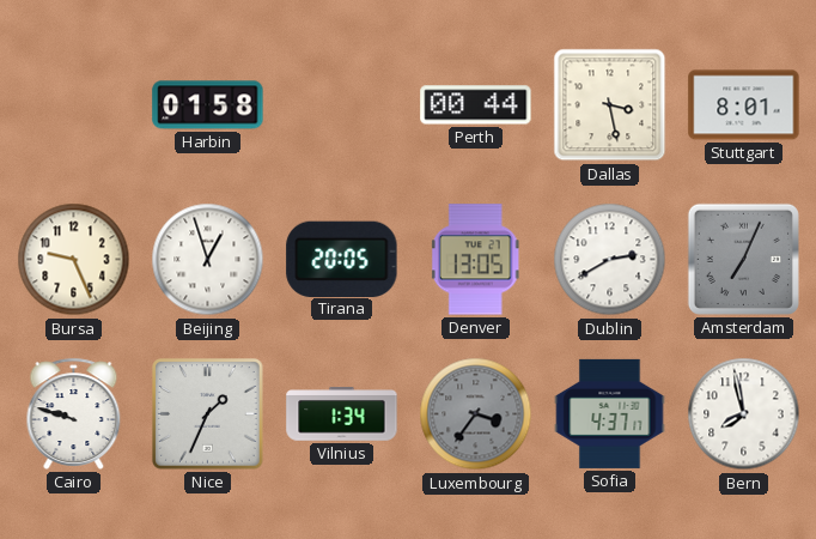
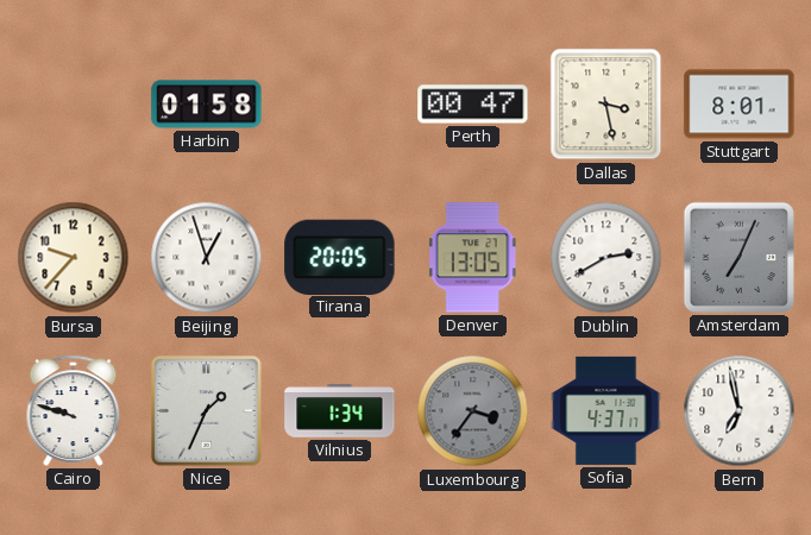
Perth: 00:44 -> 00:47
Bursa: 9:26 -> 9:37
Bern: 7:58 -> 6:58
